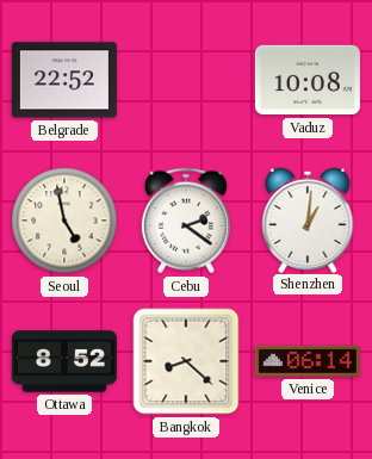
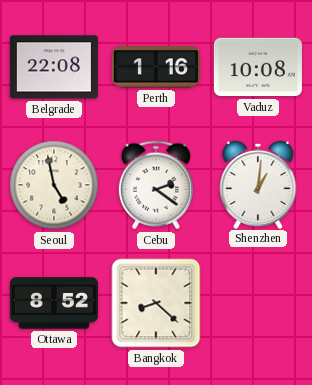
Belgrade: 22:52 -> 22:08
Perth: none -> 1:16
Venice: 06:14 -> none
